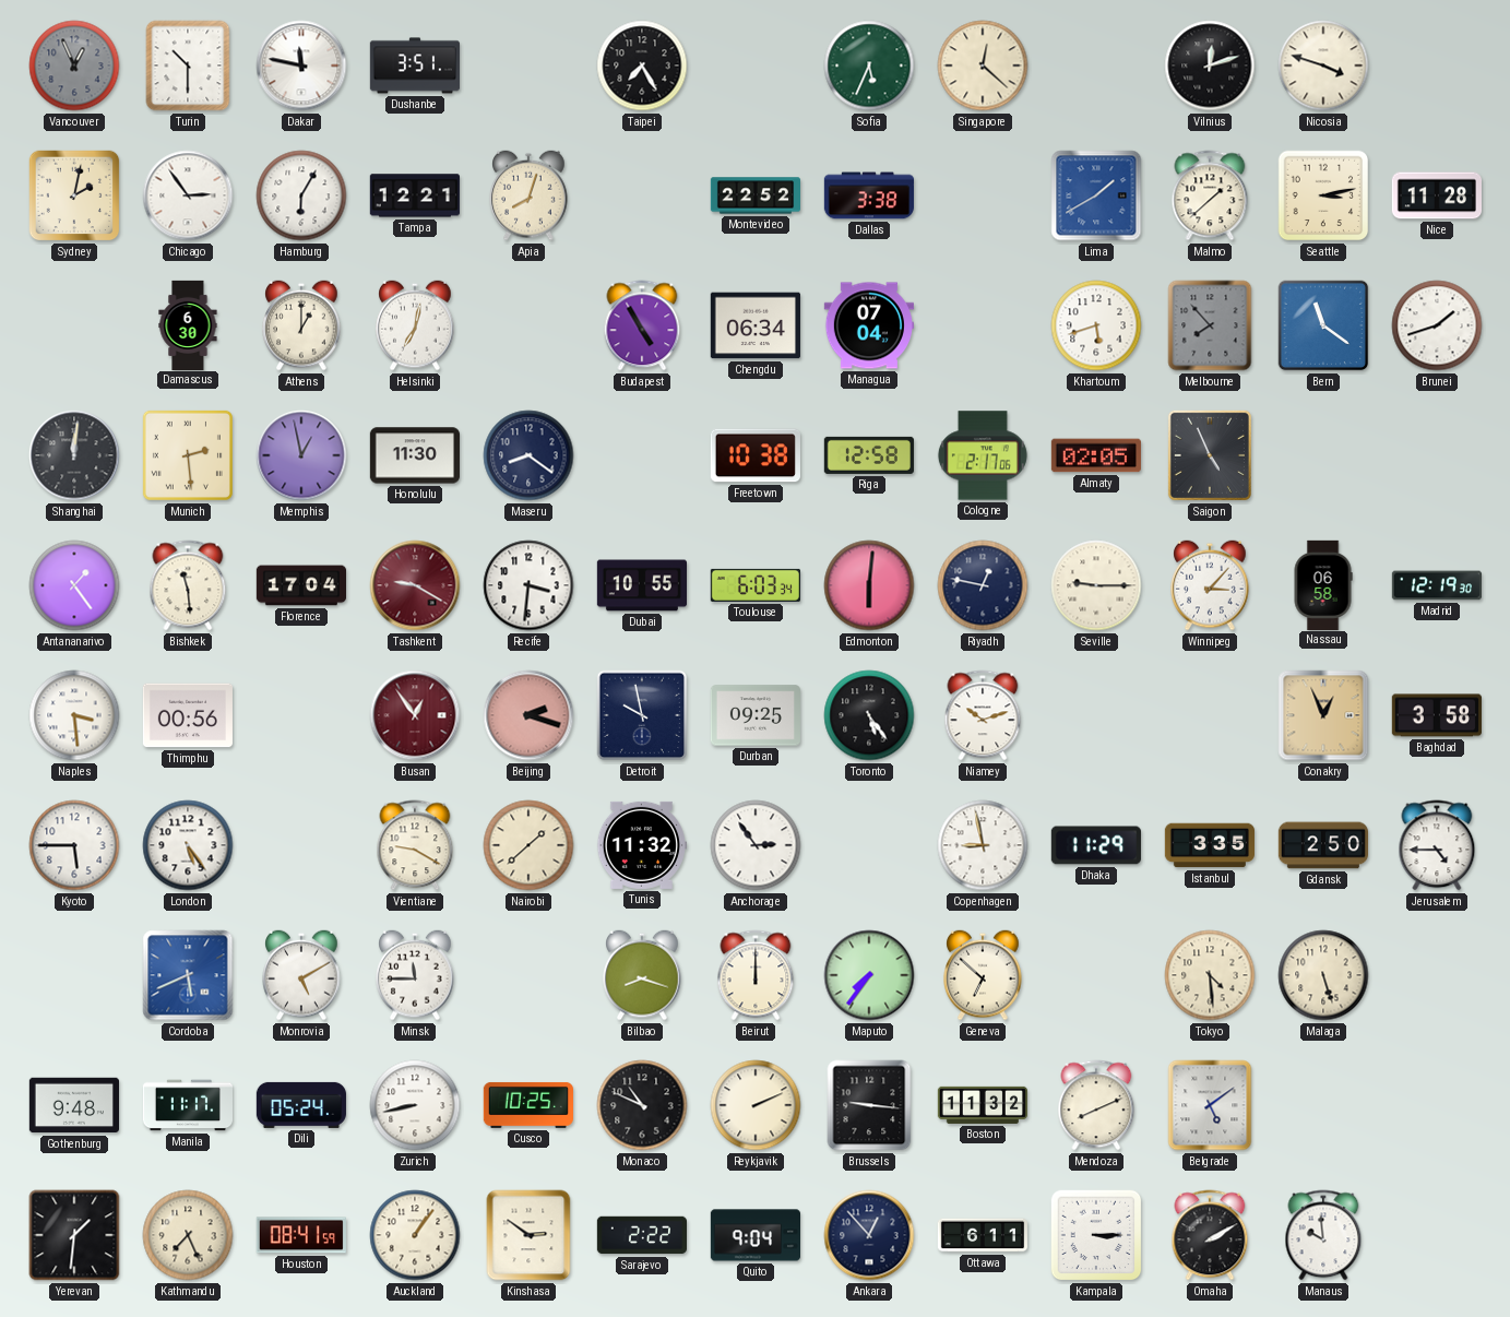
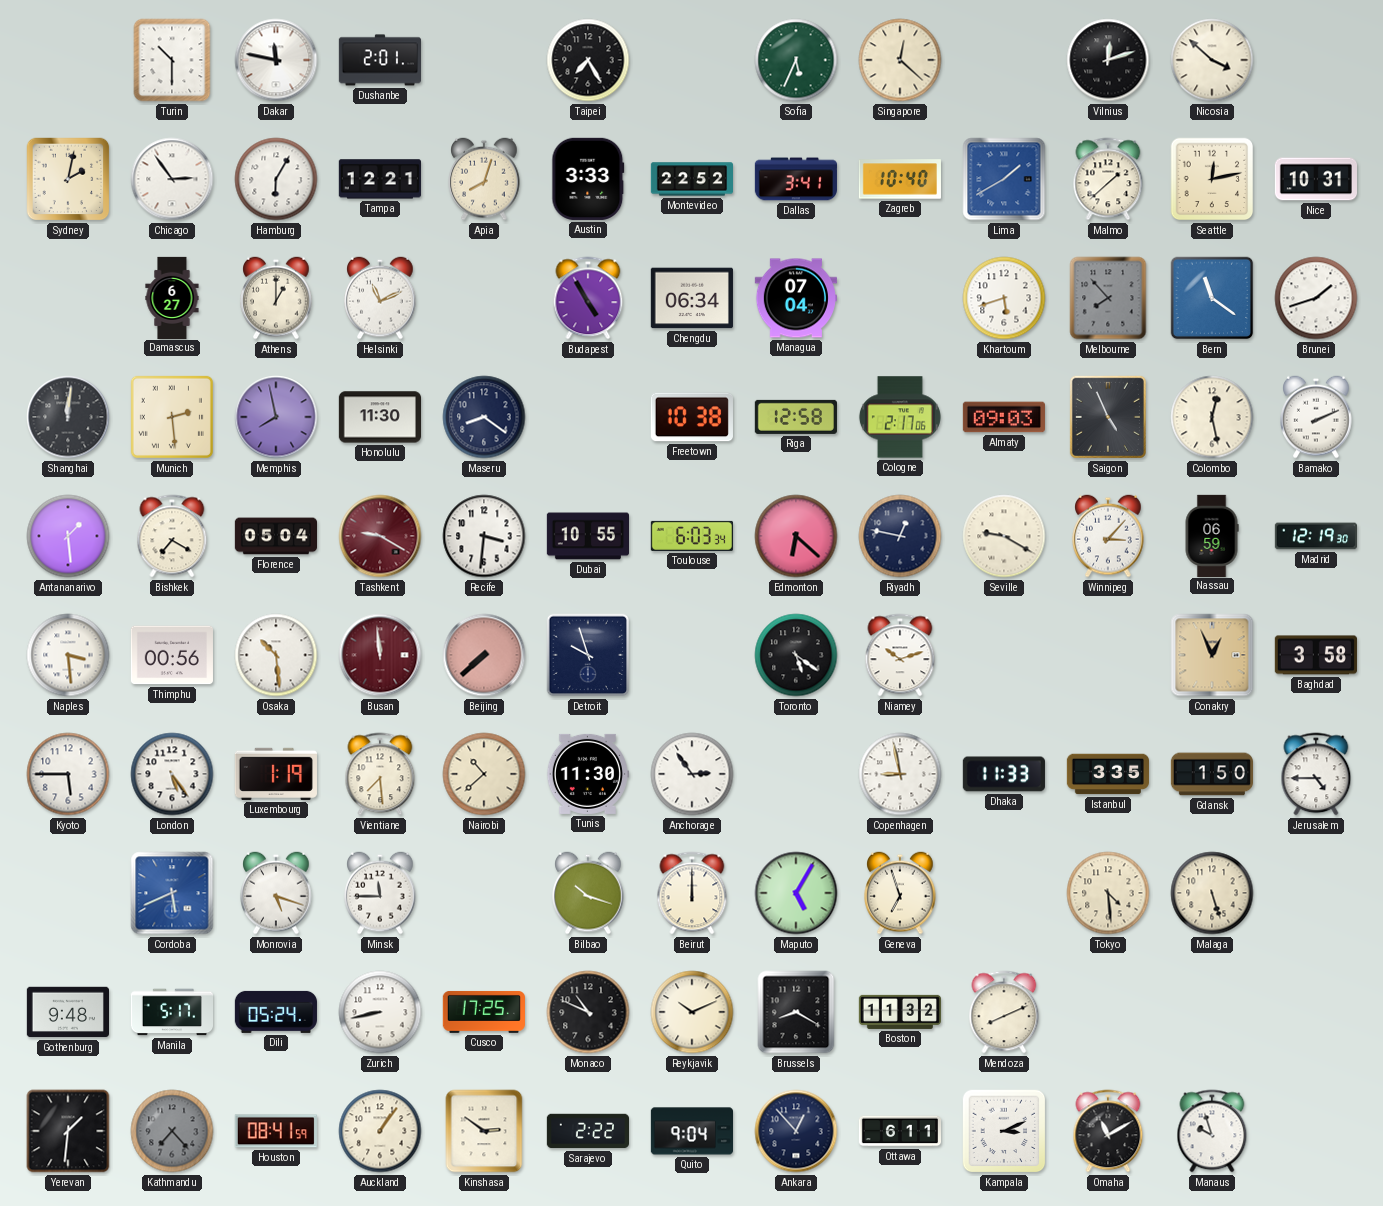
Vancouver: 12:56 -> none
Dushanbe: 3:51 -> 2:01
Nicosia: 3:48 -> 3:52
Austin: none -> 3:33
Dallas: 3:38 -> 3:41
Zagreb: none -> 10:40
Seattle: 3:13 -> 12:13
Nice: 11:28 -> 10:31
Damascus: 6:30 -> 6:27
Helsinki: 7:02 -> 11:11
Memphis: 12:58 -> 7:58
Almaty: 02:05 -> 09:03
Colombo: none -> 12:28
Bamako: none -> 2:11
Antananarivo: 1:24 -> 1:29
Bishkek: 11:29 -> 7:20
Florence: 17:04 -> 05:04
Edmonton: 6:01 -> 6:22
Seville: 9:15 -> 9:20
Nassau: 06:58 -> 06:59
Osaka: none -> 10:29
Busan: 12:54 -> 11:59
Beijing: 2:18 -> 7:38
Detroit: 9:58 -> 9:57
Durban: 09:25 -> none
Toronto: 5:24 -> 5:21
Luxembourg: none -> 1:19
Vientiane: 9:20 -> 7:29
Nairobi: 1:38 -> 10:38
Tunis: 11:32 -> 11:30
Dhaka: 11:29 -> 11:33
Gdansk: 2:50 -> 1:50
Monrovia: 5:10 -> 5:18
Bilbao: 8:18 -> 10:18
Maputo: 7:36 -> 5:05
Geneva: 6:52 -> 6:57
Manila: 11:17 -> 5:17
Cusco: 10:25 -> 17:25
Reykjavik: 2:11 -> 10:11
Brussels: 9:16 -> 8:20
Belgrade: 5:09 -> none
Kathmandu: 7:26 -> 7:23
Kathmandu dial: cream -> grey
Kampala: 3:15 -> 3:11
Omaha: 2:10 -> 11:10
Manaus: 9:59 -> 9:57
